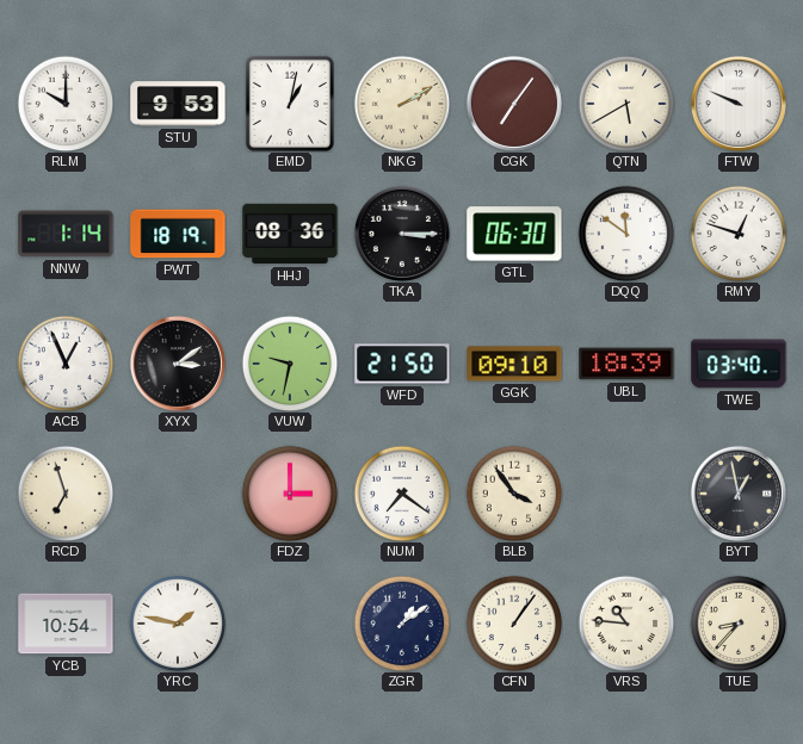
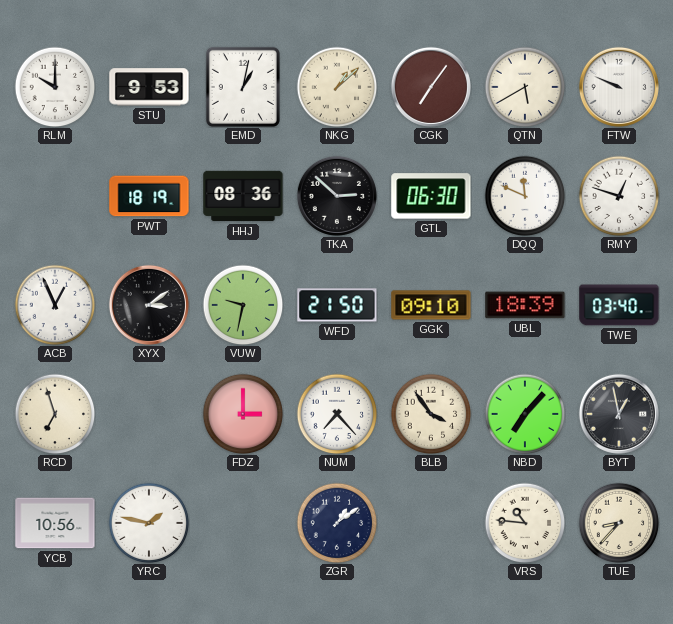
NKG: 2:10 -> 1:08
NNW: 1:14 -> none
TKA: 3:15 -> 2:52
DQQ: 11:51 -> 11:49
NUM: 7:21 -> 7:23
NBD: none -> 7:07
YCB: 10:54 -> 10:56
CFN: 1:06 -> none
